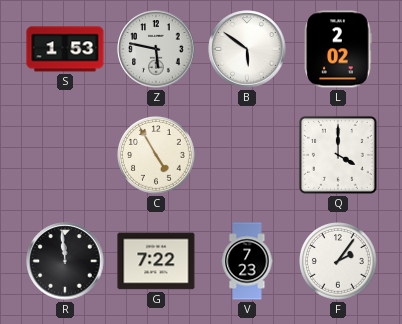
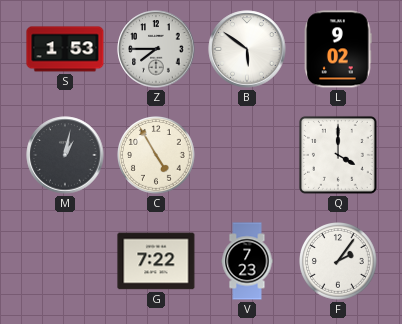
Z: 5:47 -> 7:45
L: 2:02 -> 9:02
M: none -> 1:02
R: 11:59 -> none
